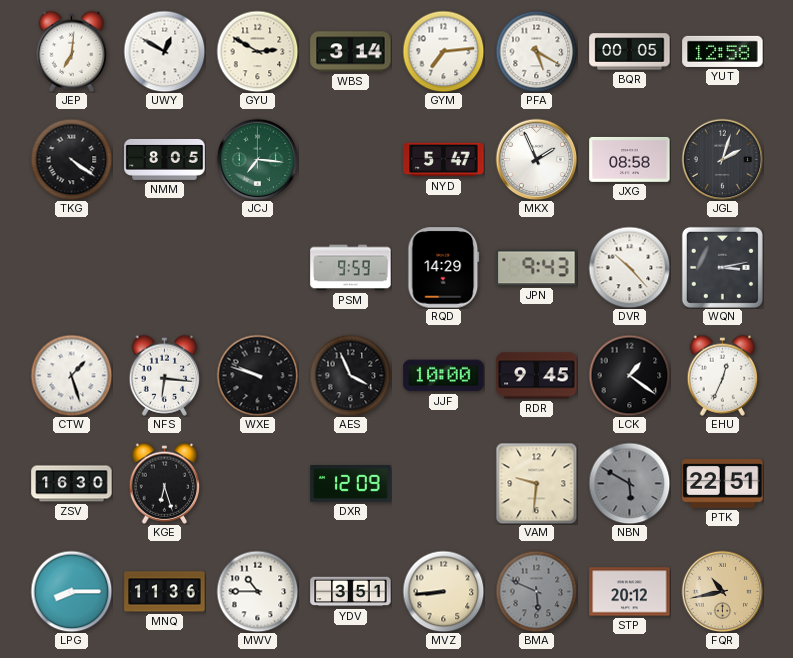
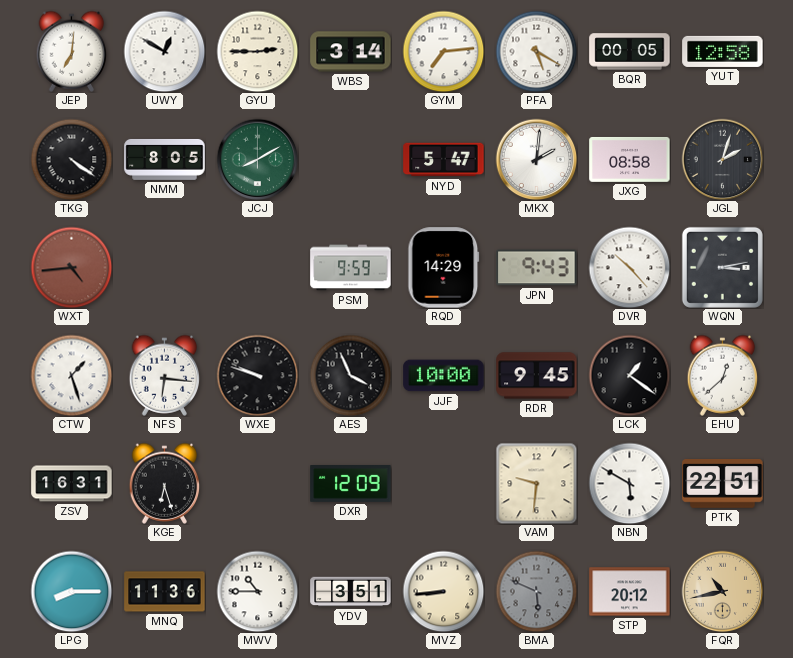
GYU: 2:50 -> 2:45
JCJ: 7:16 -> 8:10
MKX: 1:56 -> 2:01
WXT: none -> 4:44
EHU: 12:34 -> 12:38
ZSV: 16:30 -> 16:31
NBN dial: grey -> white
